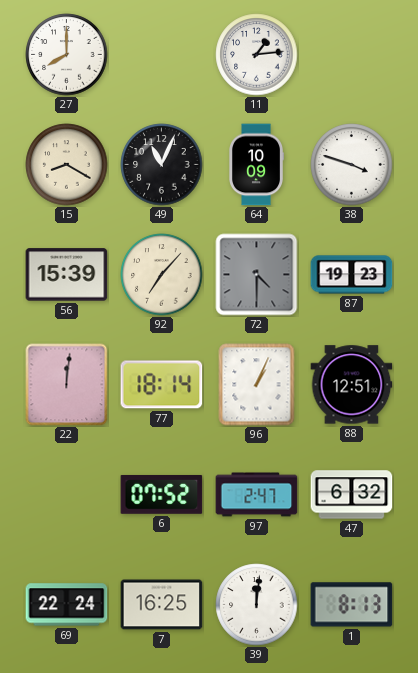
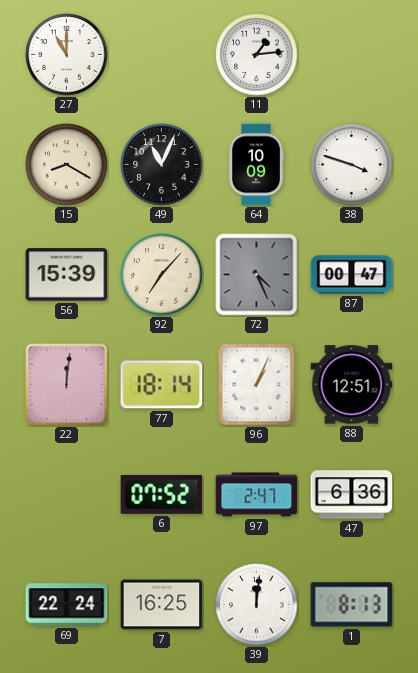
27: 8:00 -> 11:00
72: 4:30 -> 4:26
87: 19:23 -> 00:47
47: 6:32 -> 6:36
